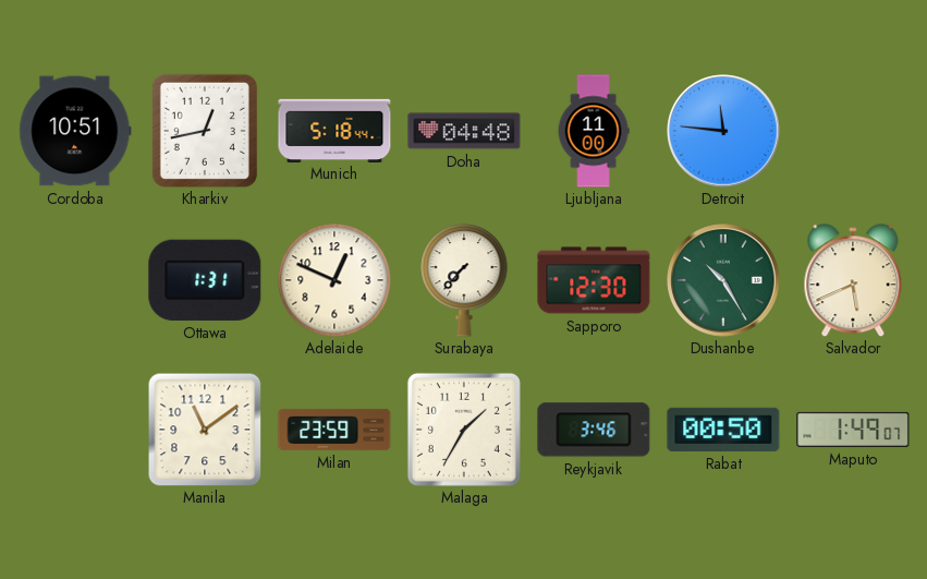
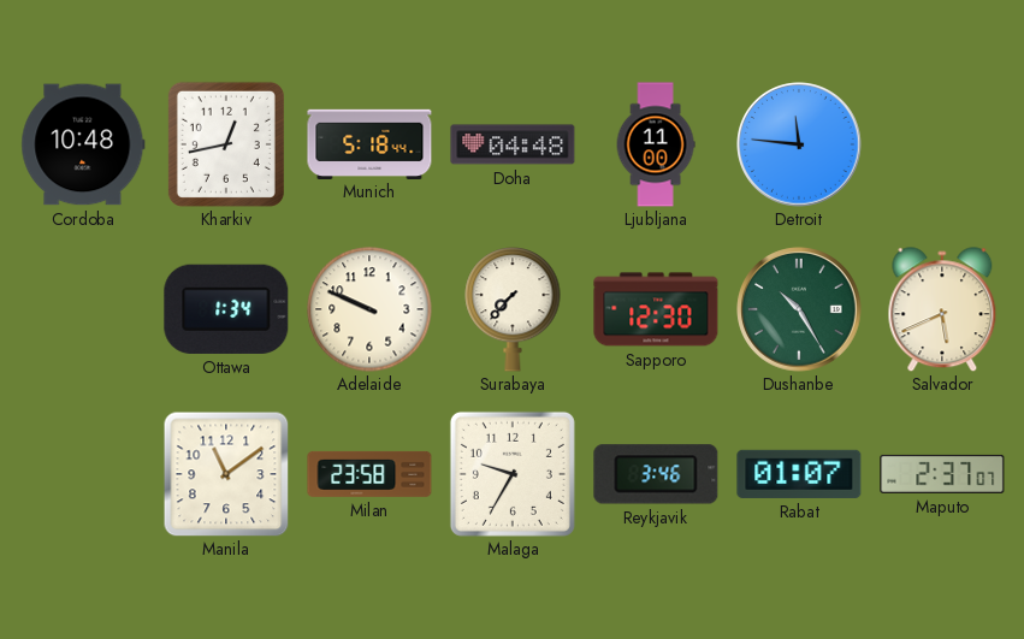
Cordoba: 10:51 -> 10:48
Ottawa: 1:31 -> 1:34
Adelaide: 12:49 -> 9:49
Milan: 23:59 -> 23:58
Malaga: 1:35 -> 9:35
Rabat: 00:50 -> 01:07
Maputo: 1:49 -> 2:37
